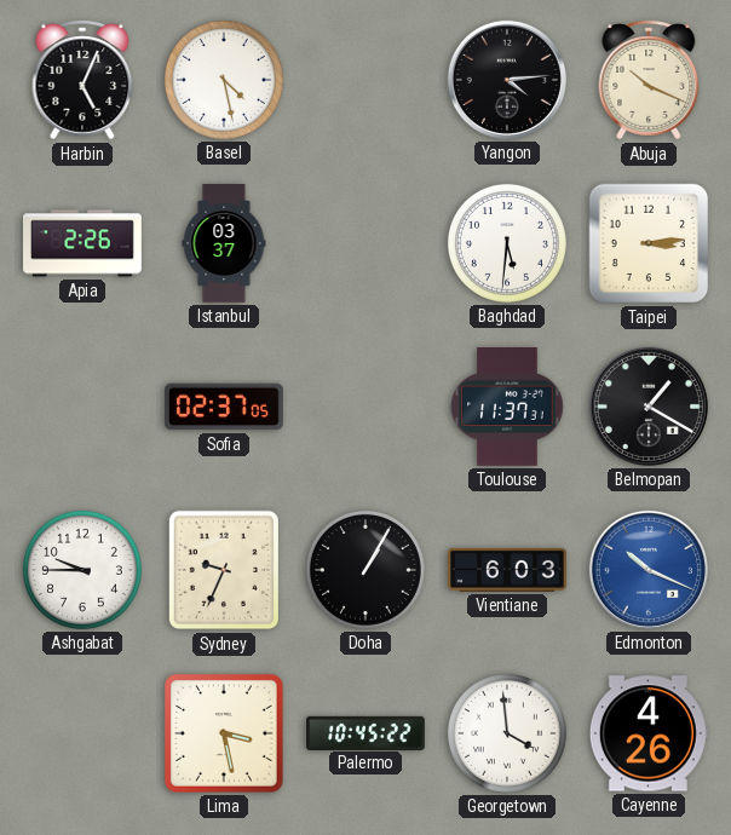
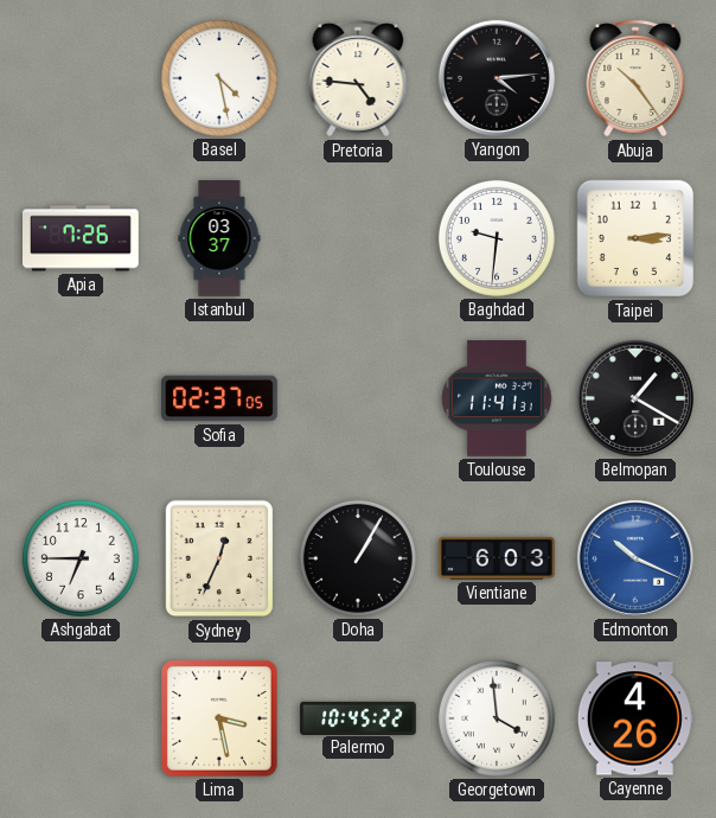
Harbin: 5:04 -> none
Pretoria: none -> 4:46
Abuja: 10:19 -> 10:24
Apia: 2:26 -> 7:26
Baghdad: 5:31 -> 9:31
Toulouse: 11:37 -> 11:41
Ashgabat: 9:45 -> 6:45
Sydney: 9:34 -> 12:34
